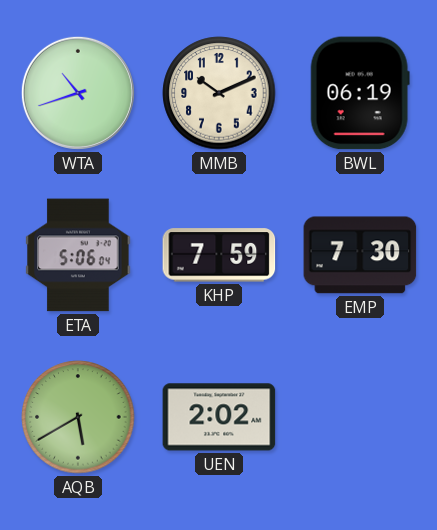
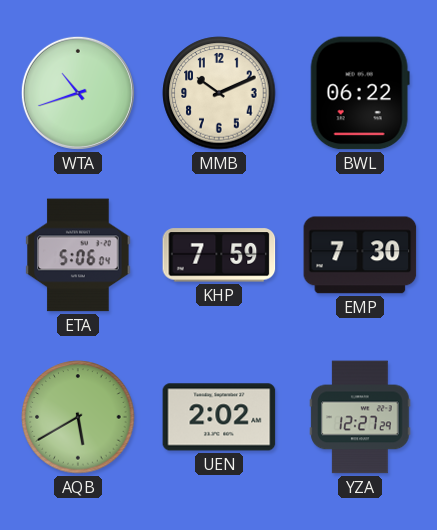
BWL: 06:19 -> 06:22
YZA: none -> 12:27
